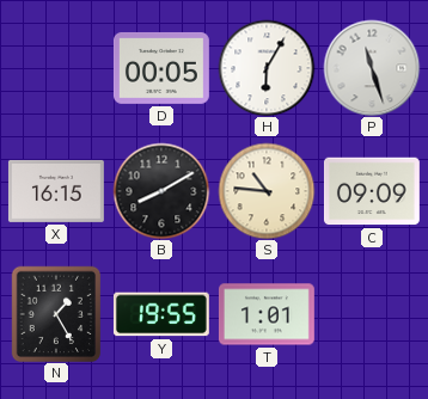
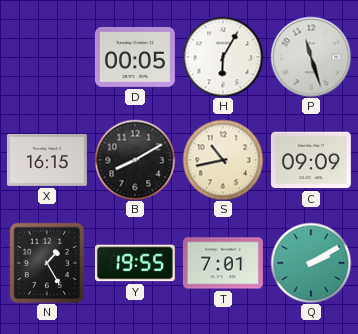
S: 10:46 -> 10:43
T: 1:01 -> 7:01
Q: none -> 2:10
